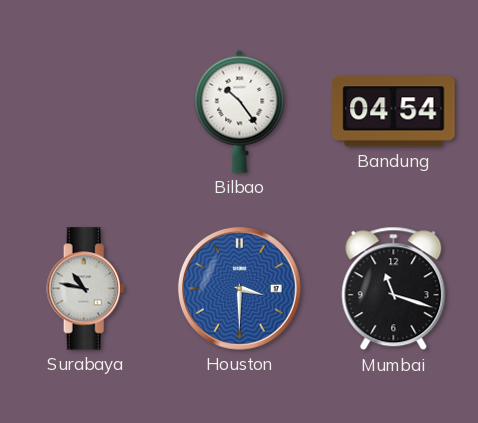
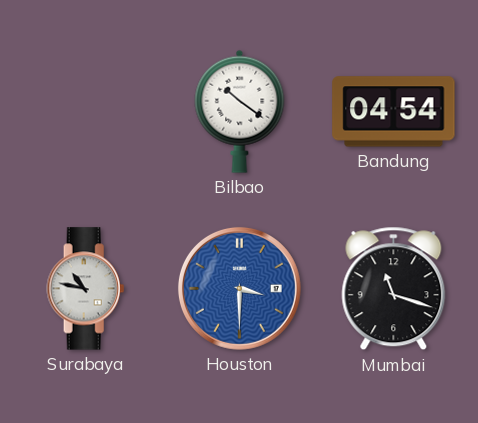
Bilbao: 10:24 -> 10:21
